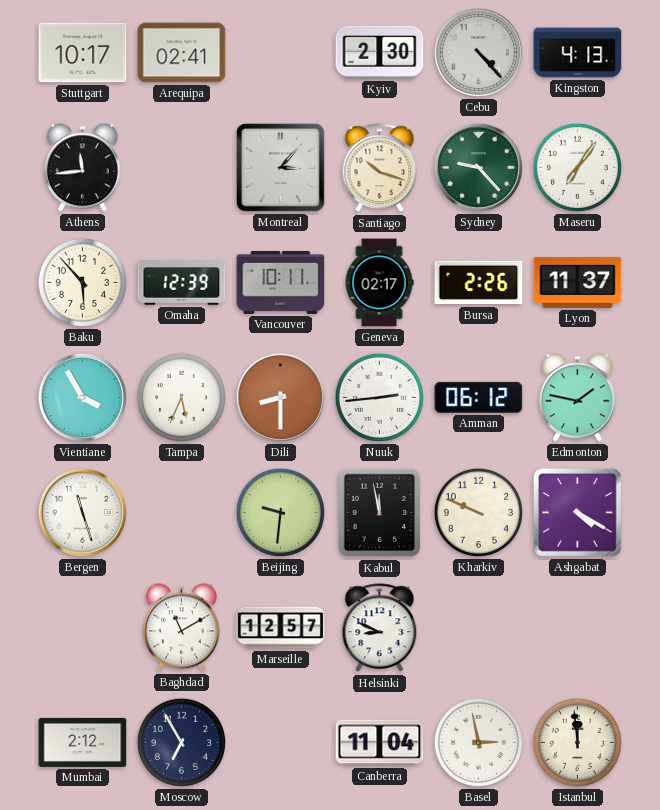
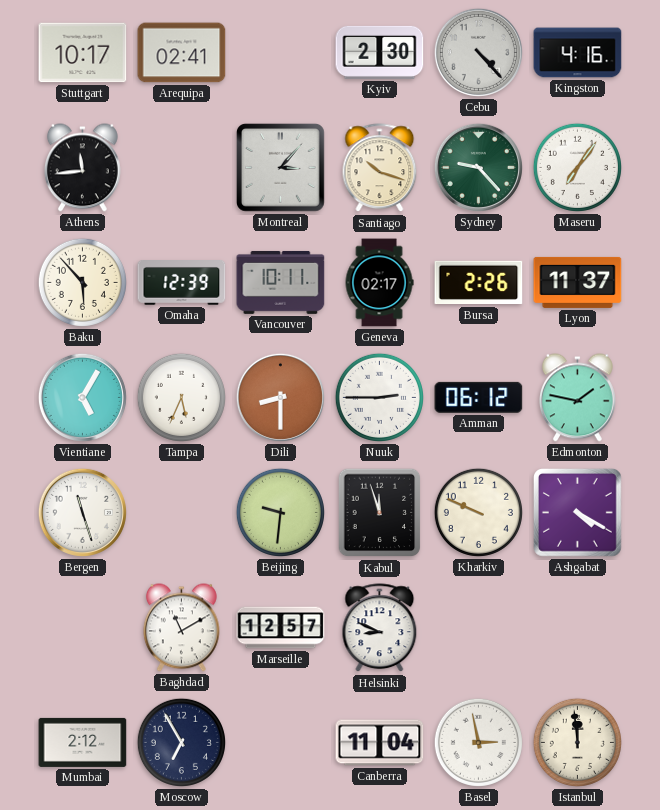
Kingston: 4:13 -> 4:16
Vientiane: 3:55 -> 5:05
Nuuk: 2:44 -> 2:45
Kabul: 11:58 -> 11:57
